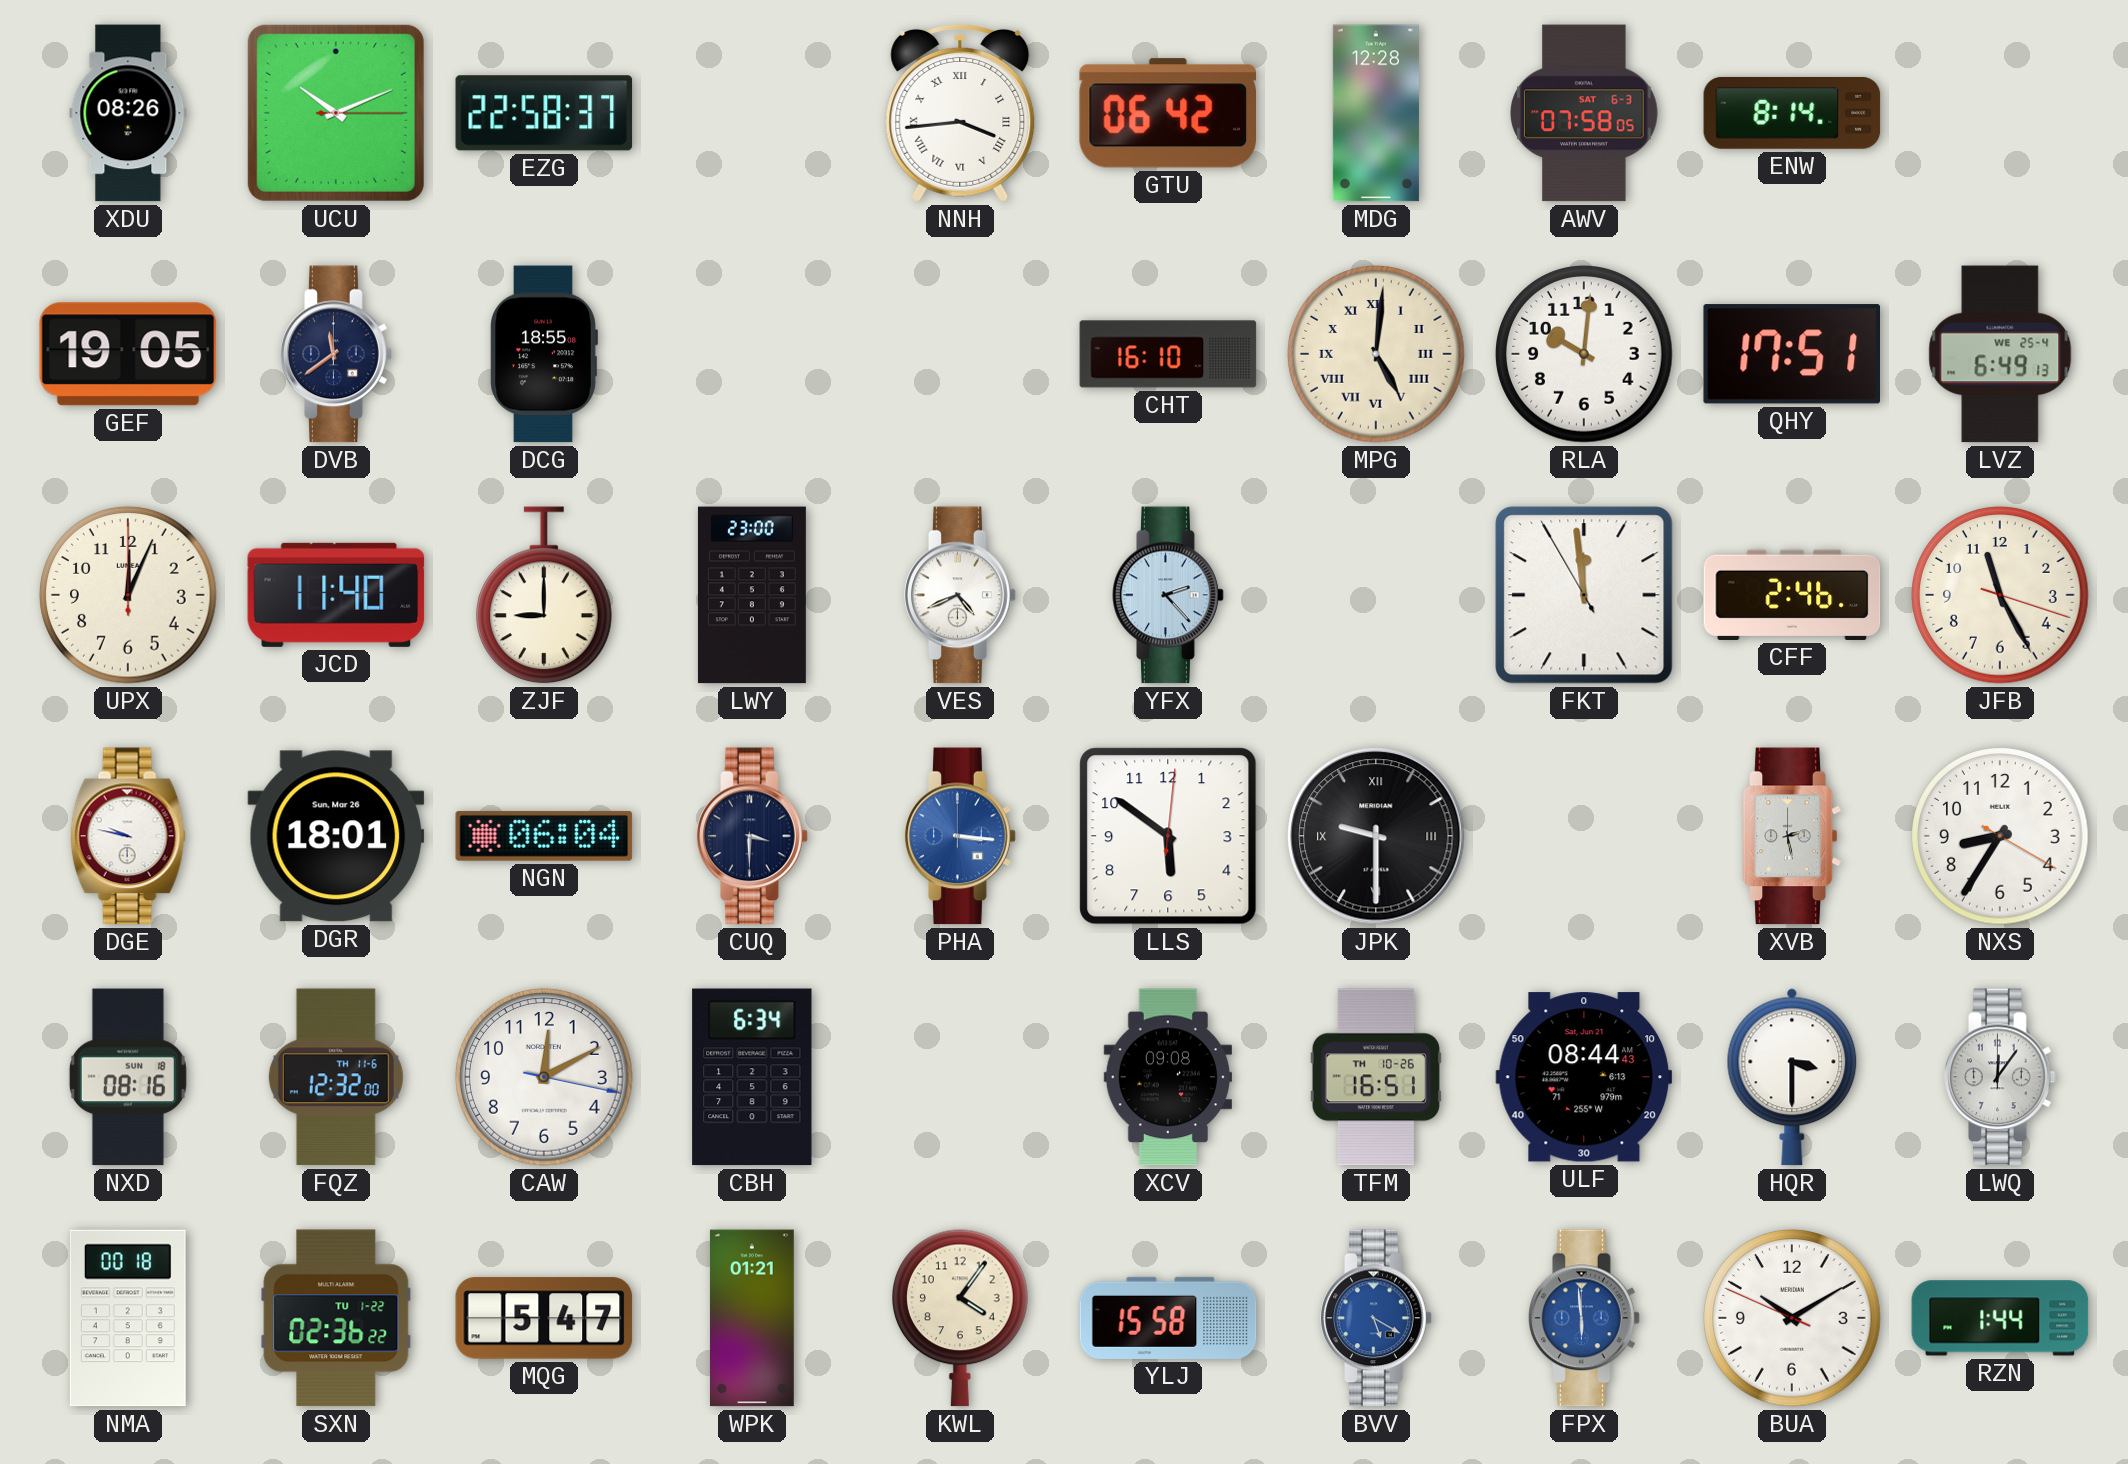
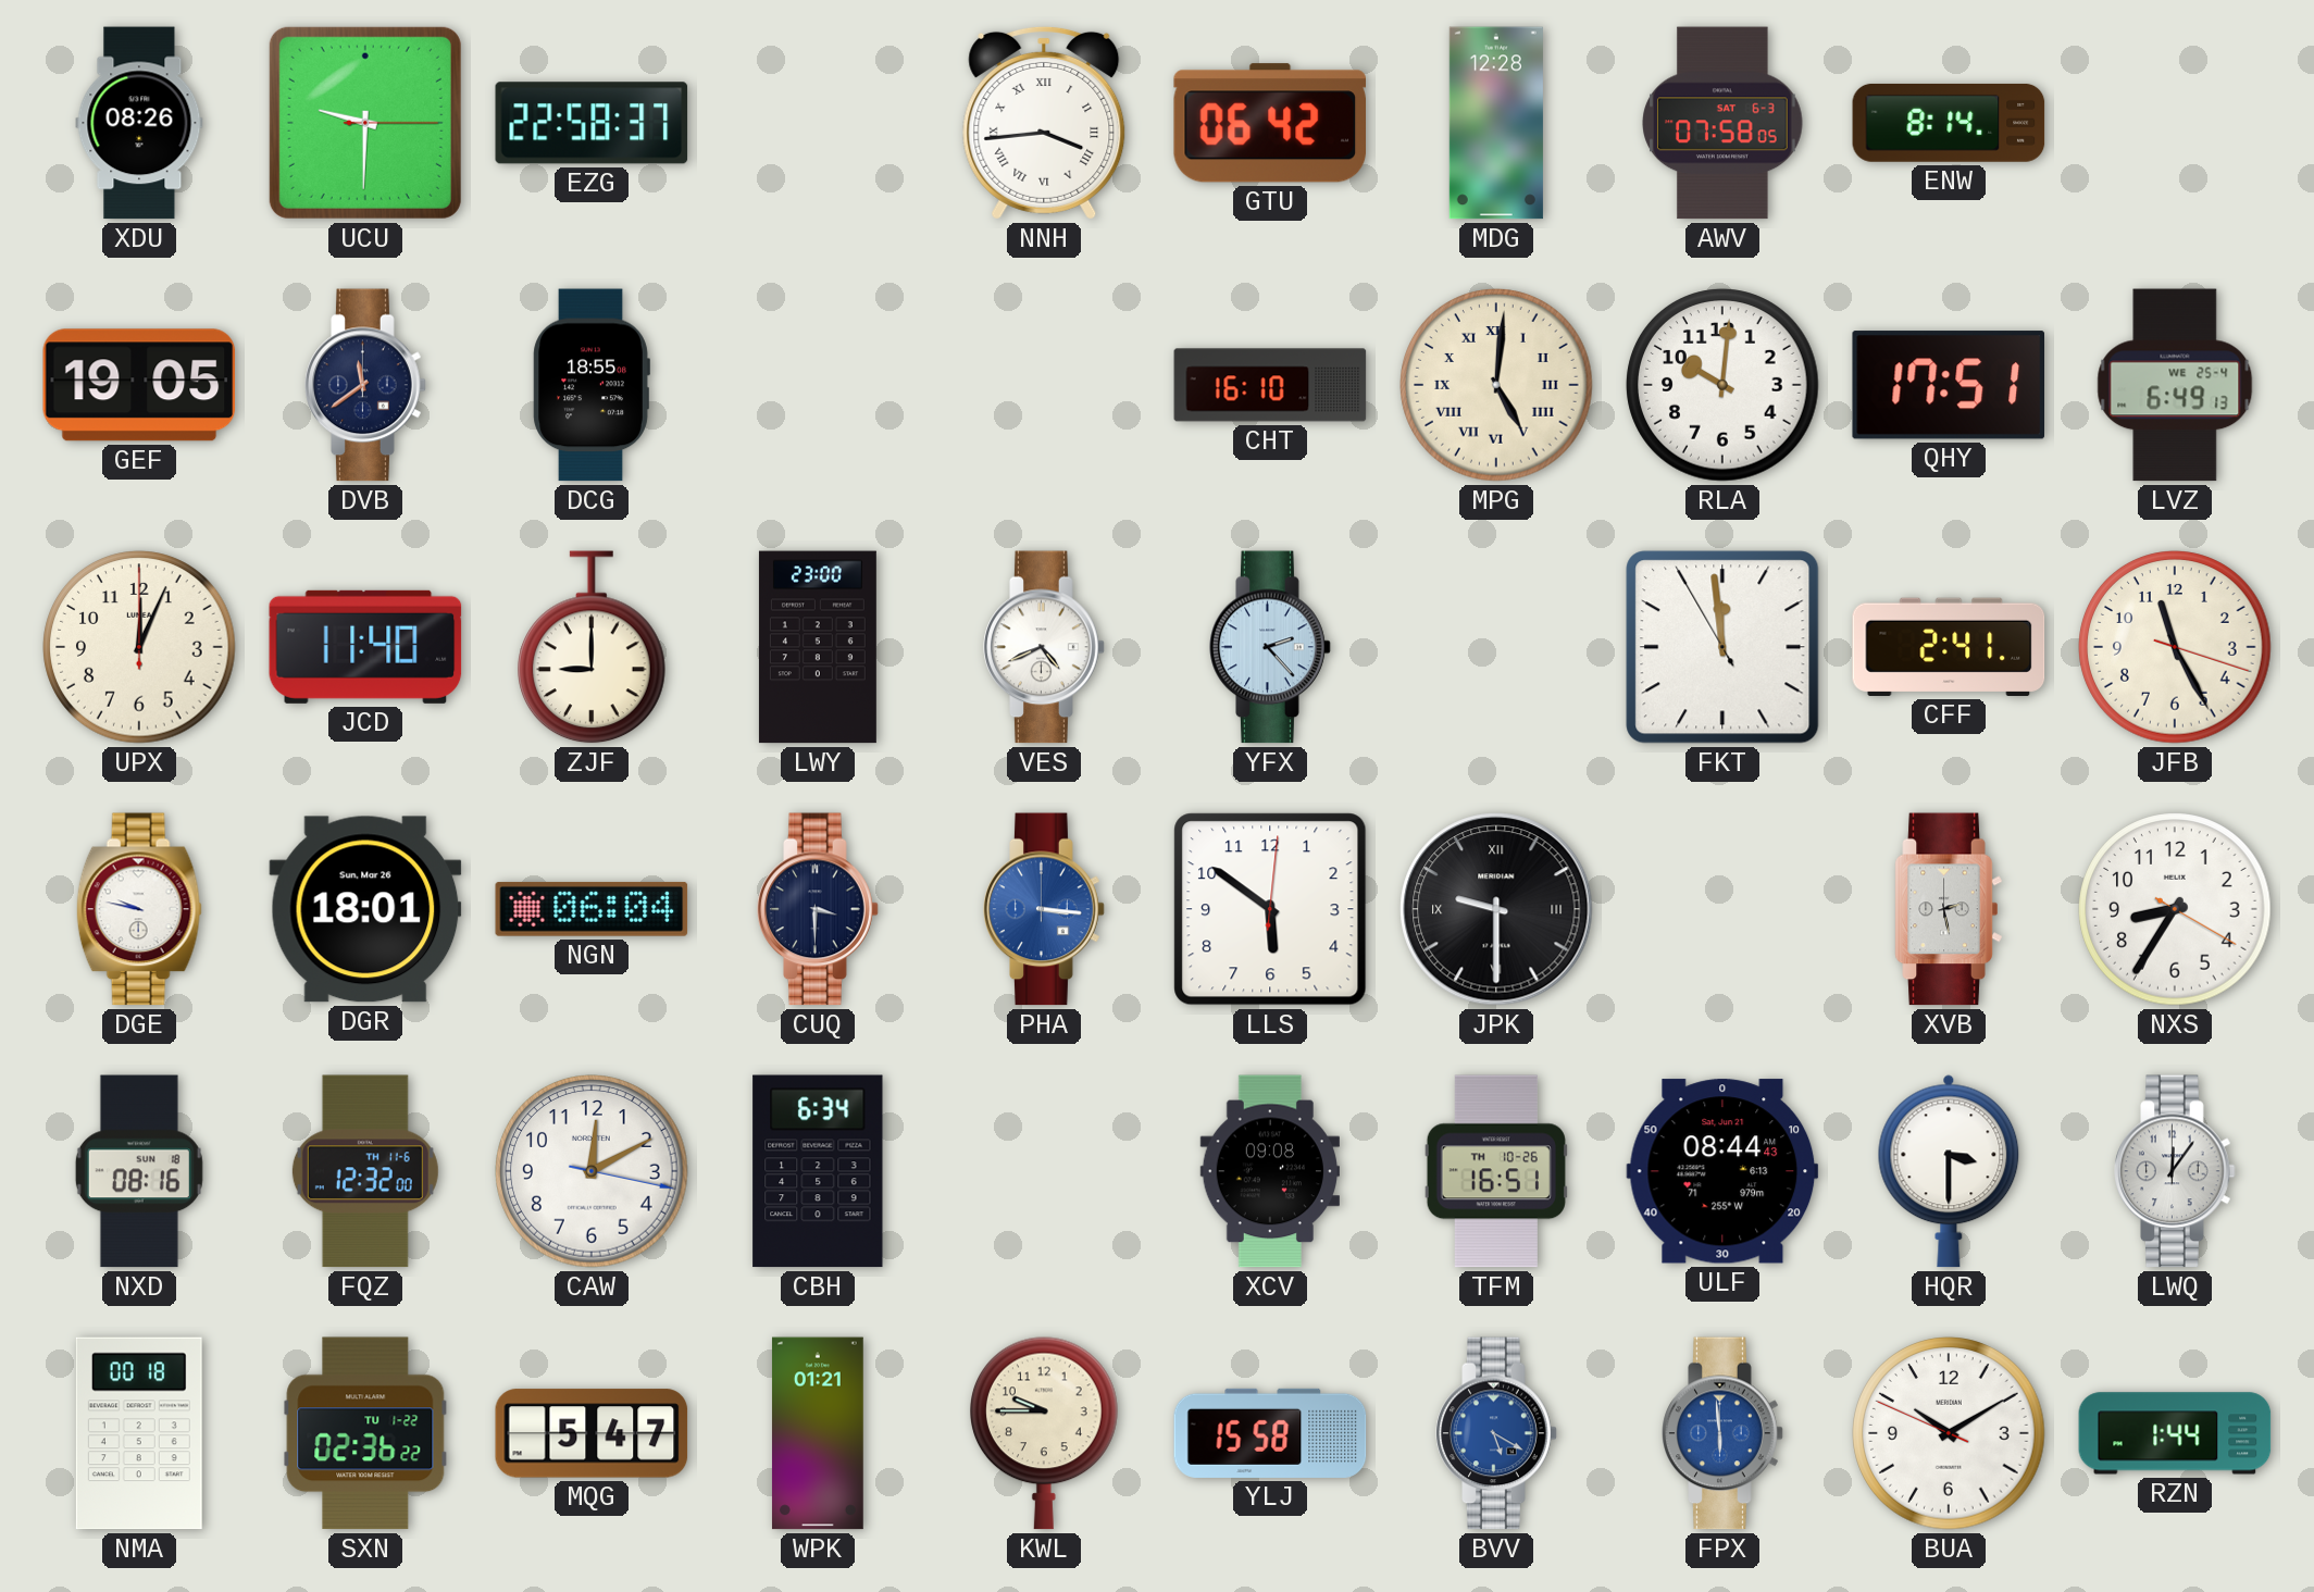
UCU: 10:11 -> 9:30
CFF: 2:46 -> 2:41
KWL: 4:06 -> 9:45
